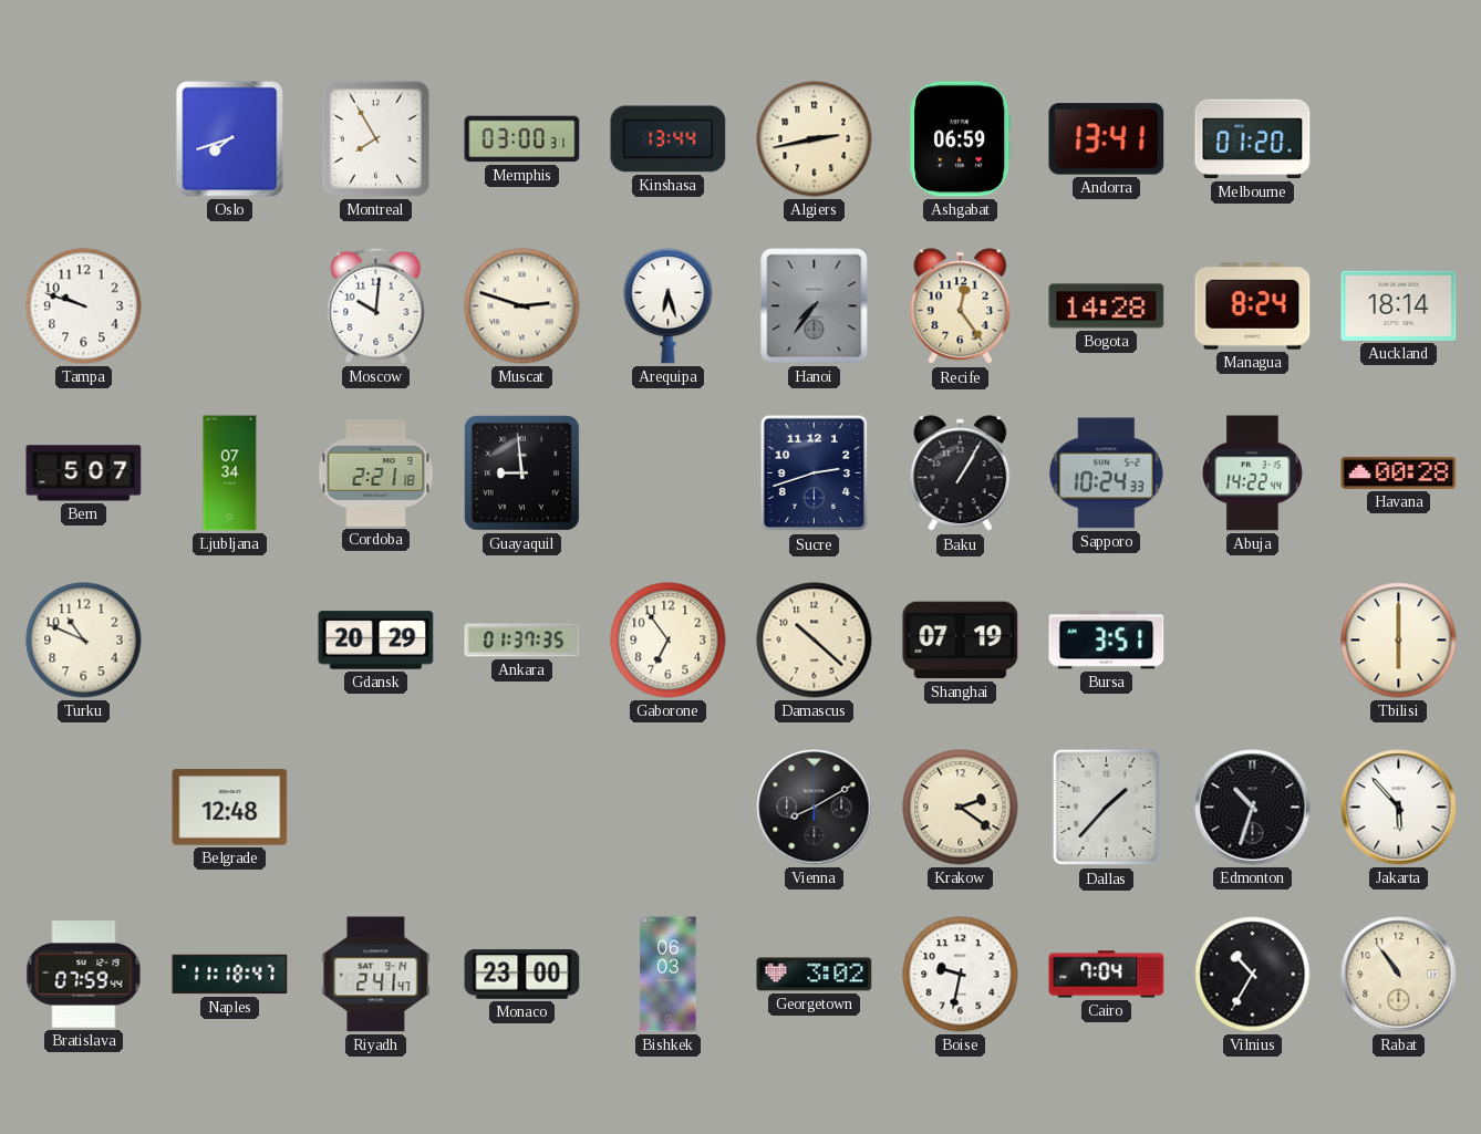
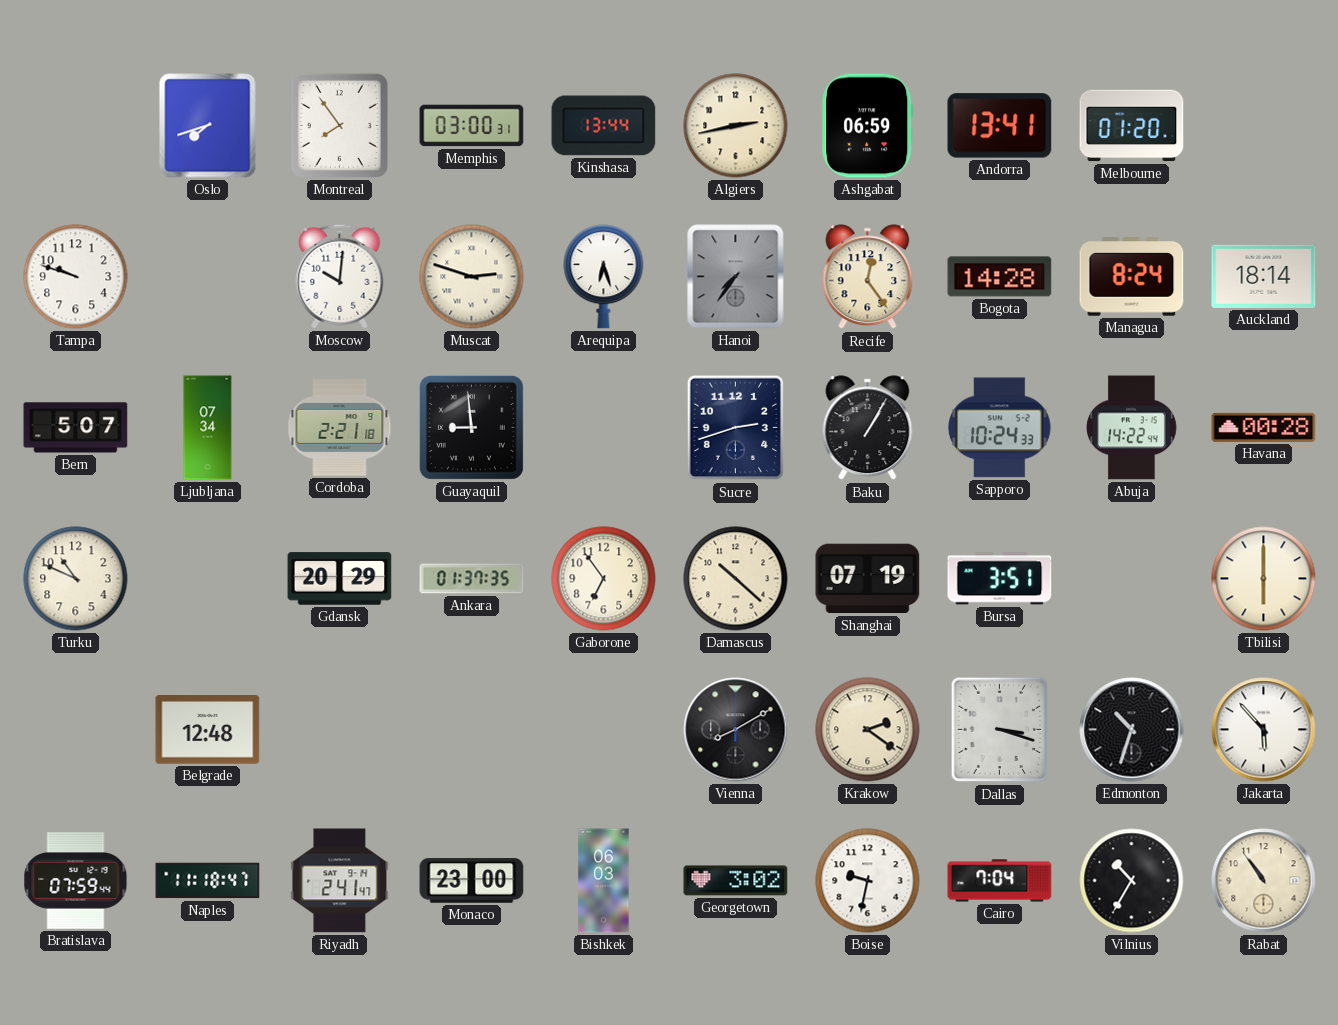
Montreal: 7:55 -> 7:54
Dallas: 1:37 -> 3:18
